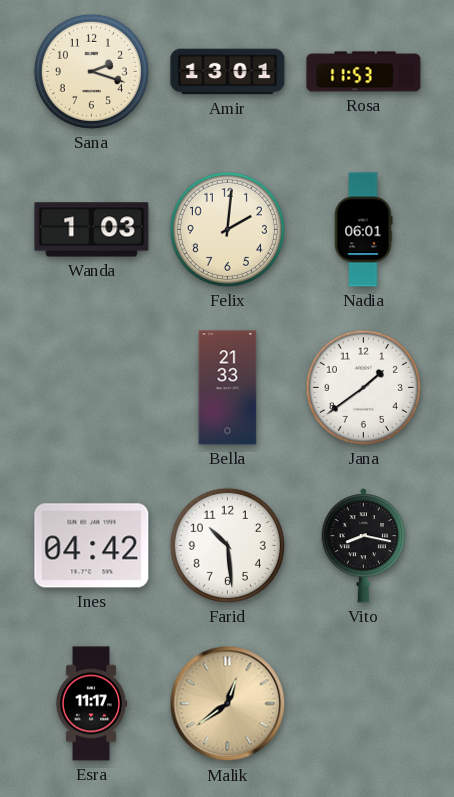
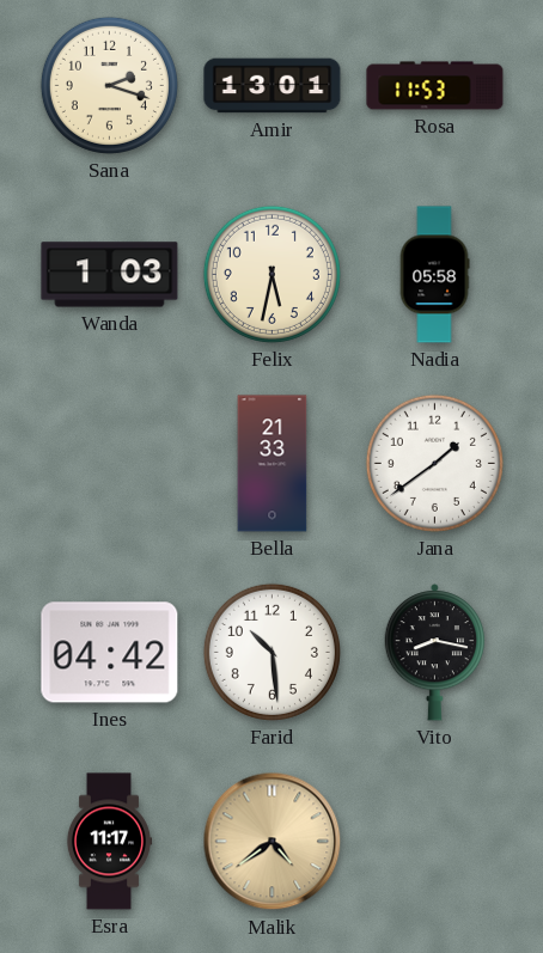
Felix: 2:01 -> 5:32
Nadia: 06:01 -> 05:58
Malik: 12:39 -> 4:39
